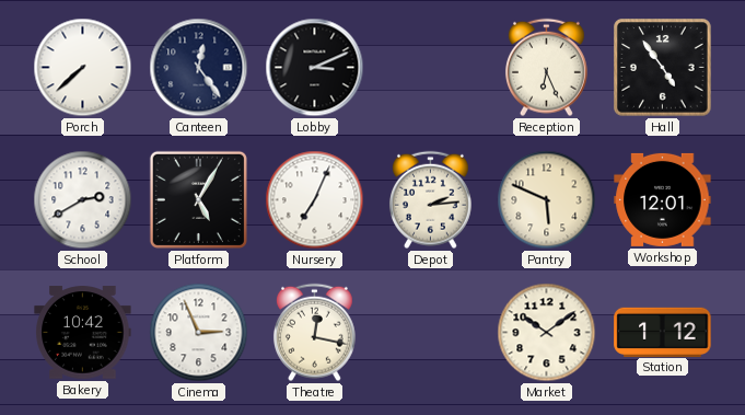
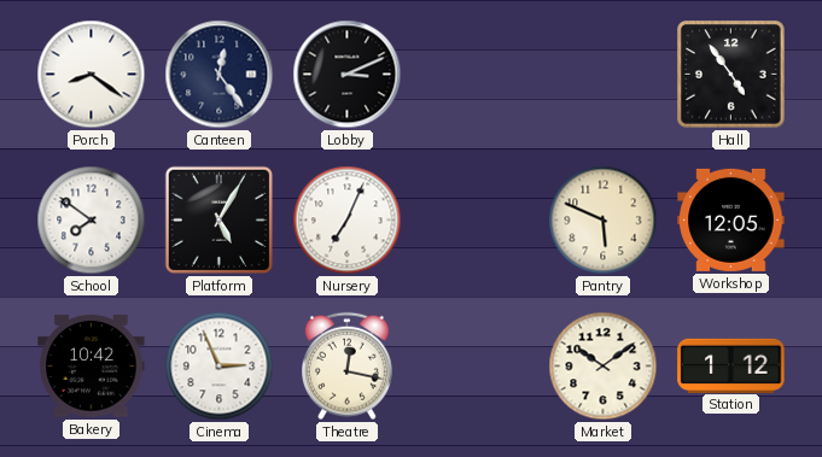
Porch: 7:38 -> 8:21
Reception: 6:26 -> none
School: 2:40 -> 7:51
Depot: 2:14 -> none
Workshop: 12:01 -> 12:05
